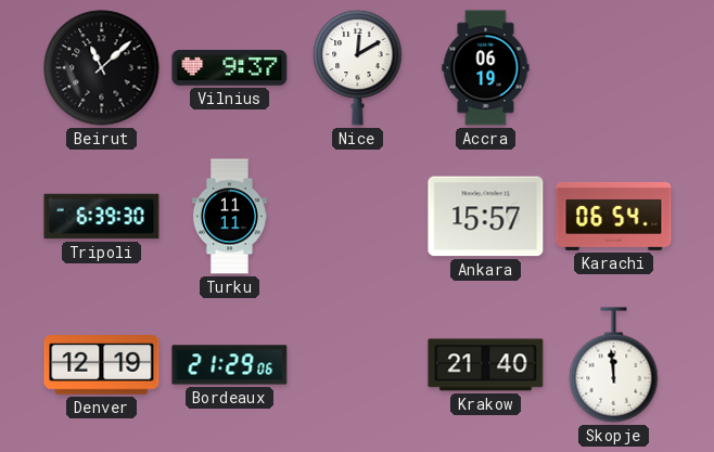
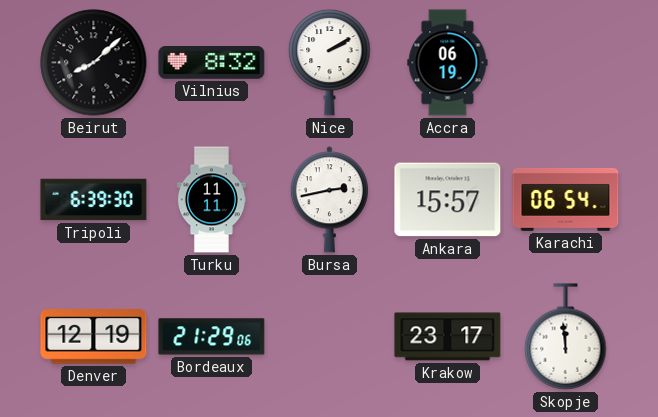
Beirut: 11:08 -> 8:08
Vilnius: 9:37 -> 8:32
Nice: 12:10 -> 2:10
Bursa: none -> 2:43
Krakow: 21:40 -> 23:17
